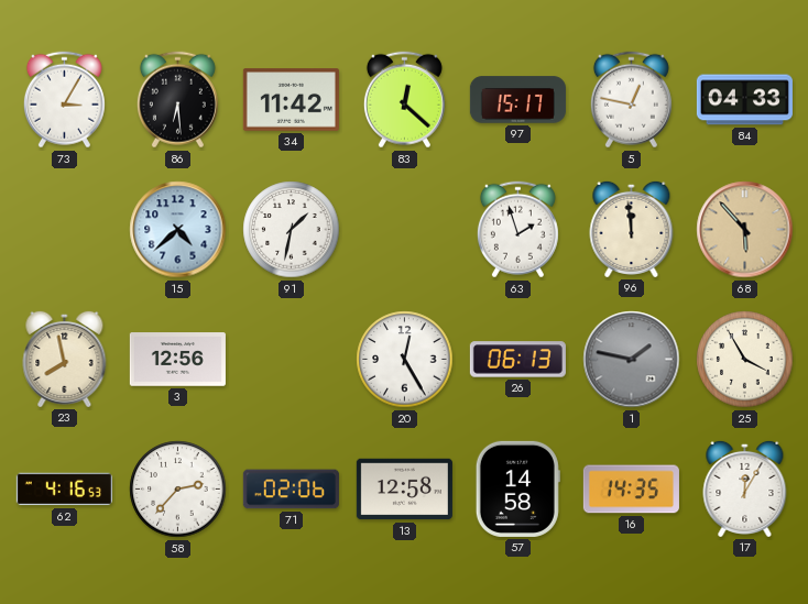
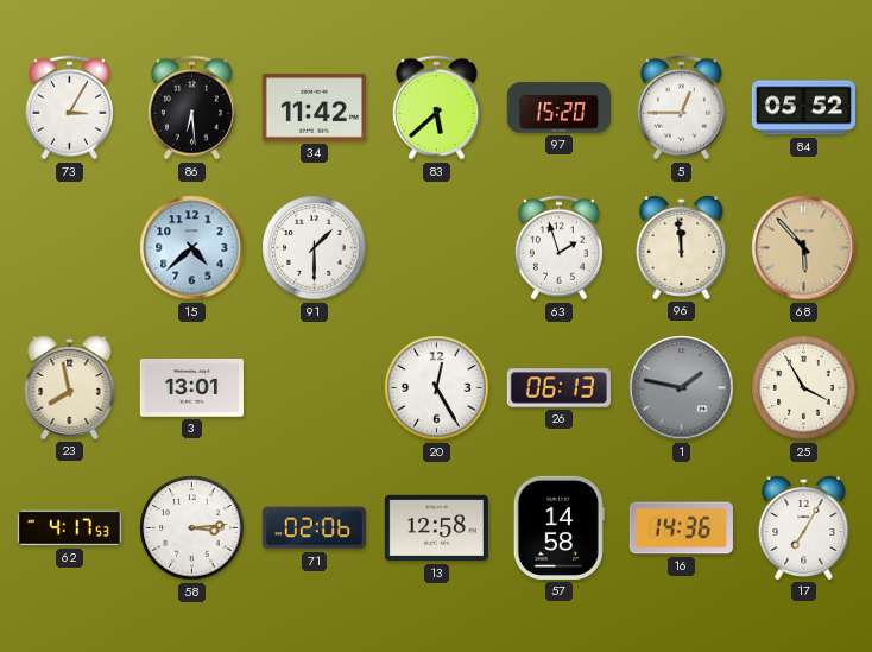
83: 12:22 -> 5:38
97: 15:17 -> 15:20
5: 12:47 -> 12:45
84: 04:33 -> 05:52
91: 1:32 -> 1:30
3: 12:56 -> 13:01
62: 4:16 -> 4:17
58: 2:37 -> 3:14
16: 14:35 -> 14:36
17: 12:05 -> 7:05
